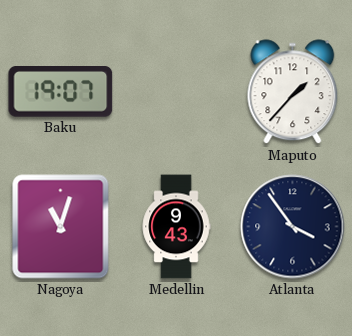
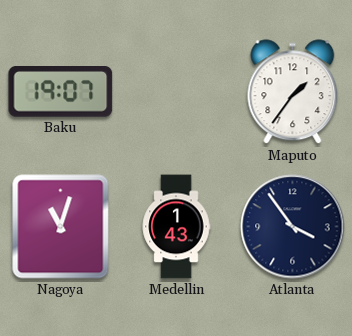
Maputo: 1:37 -> 1:36
Medellin: 9:43 -> 1:43
